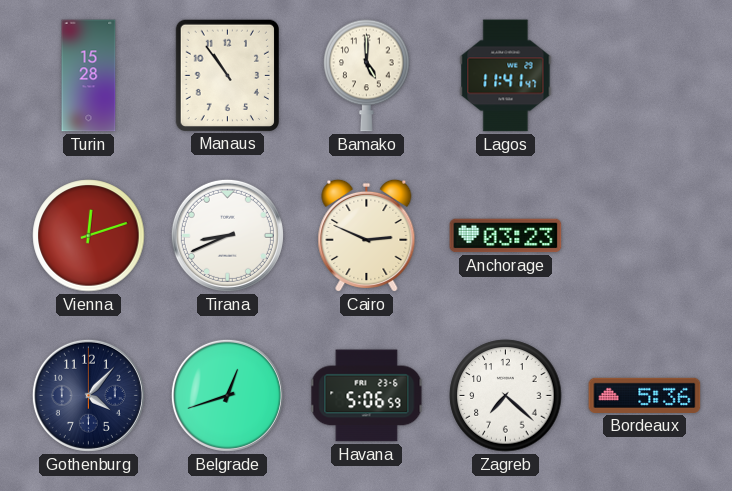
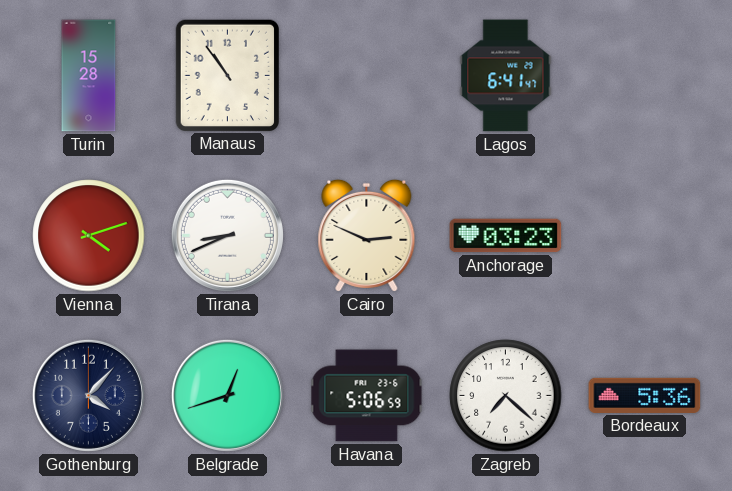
Bamako: 5:00 -> none
Lagos: 11:41 -> 6:41
Vienna: 12:12 -> 4:12
